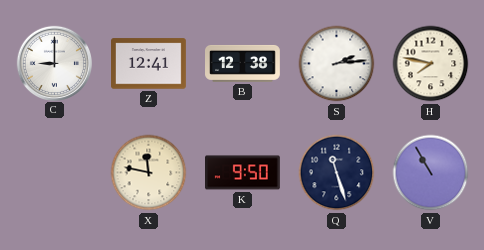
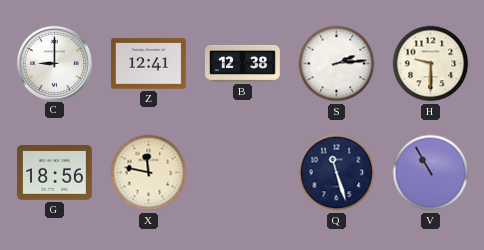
H: 7:47 -> 9:30
G: none -> 18:56
K: 9:50 -> none
